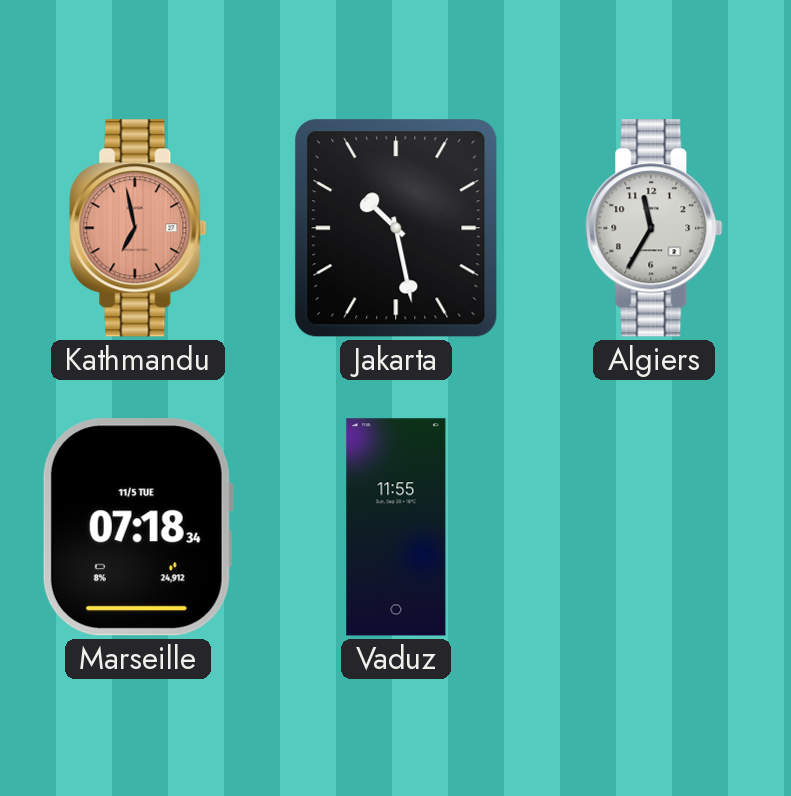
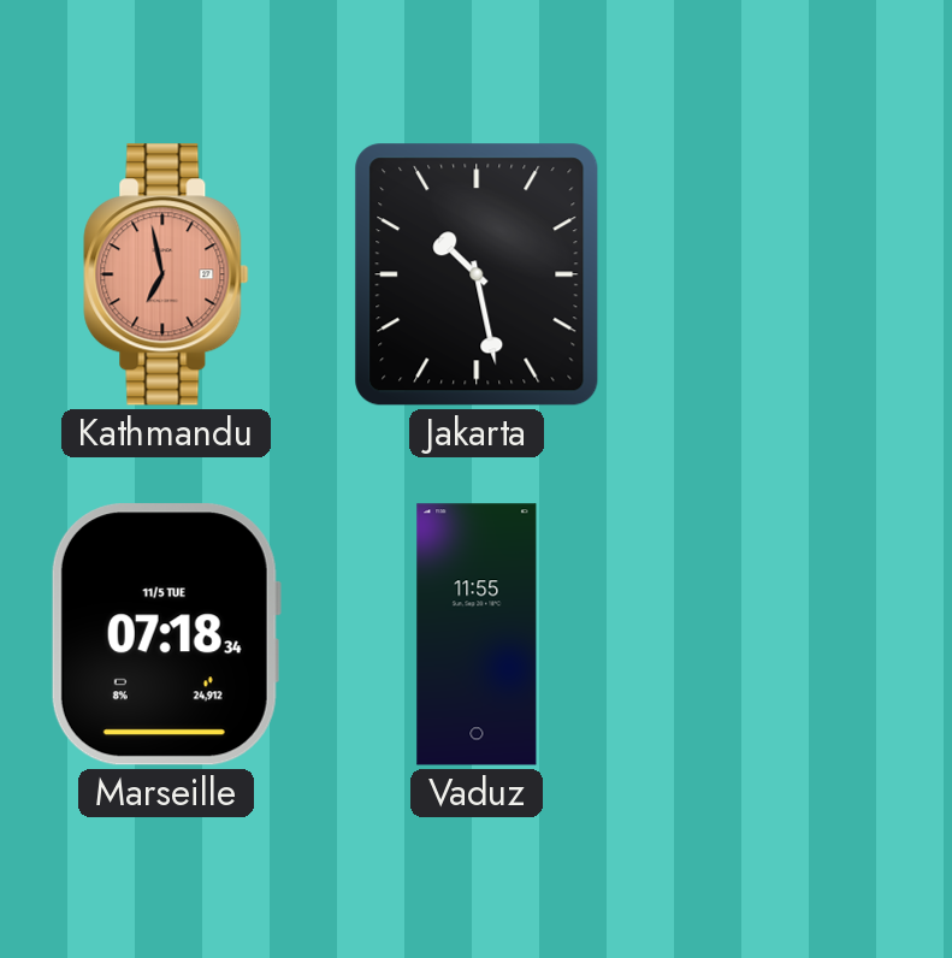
Algiers: 11:35 -> none
